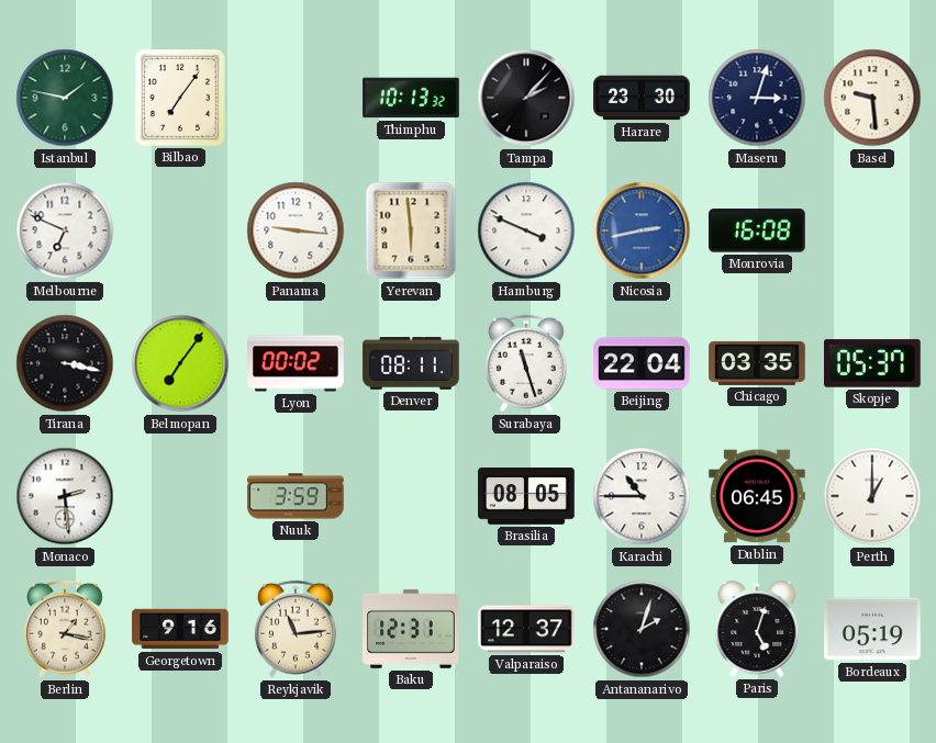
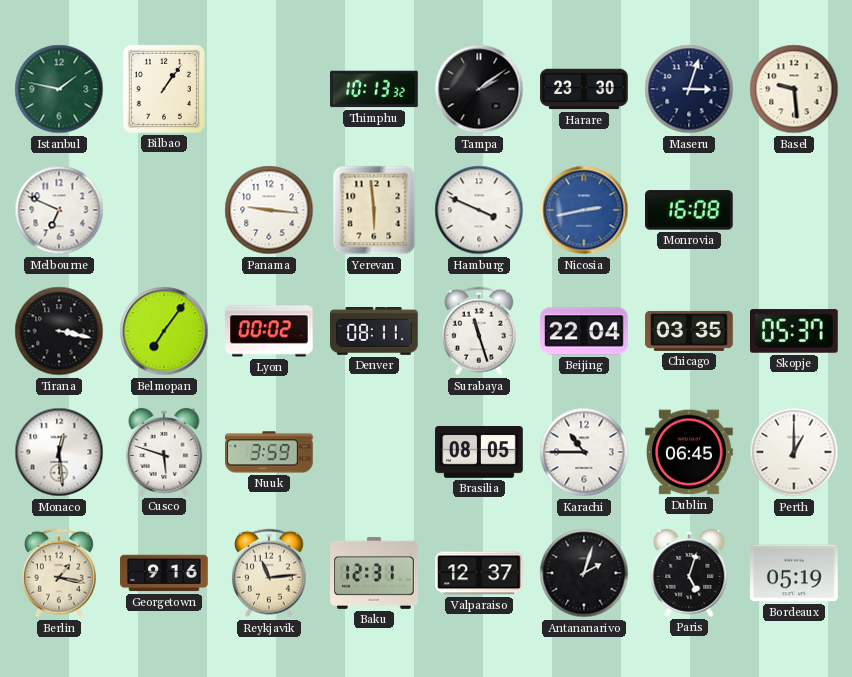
Bilbao: 7:06 -> 1:06
Tampa: 2:07 -> 2:09
Monaco: 2:29 -> 12:29
Cusco: none -> 5:48
